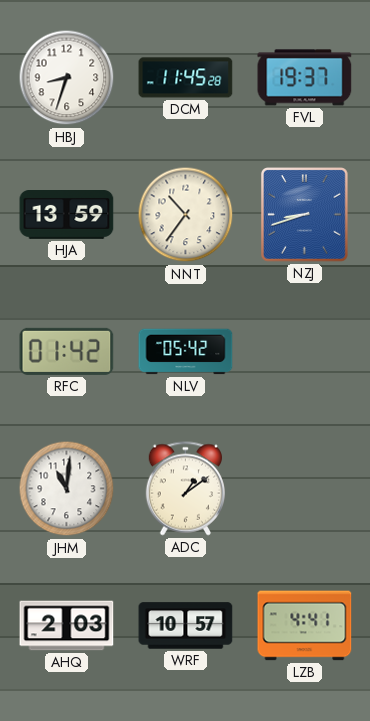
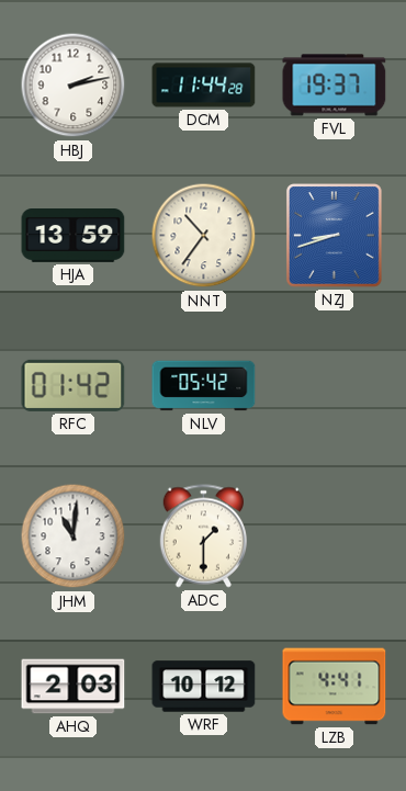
HBJ: 8:33 -> 2:13
DCM: 11:45 -> 11:44
ADC: 1:09 -> 1:30
WRF: 10:57 -> 10:12
